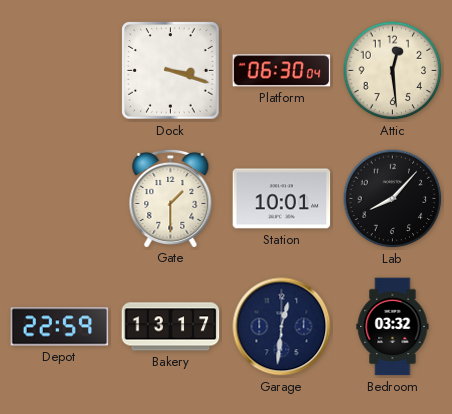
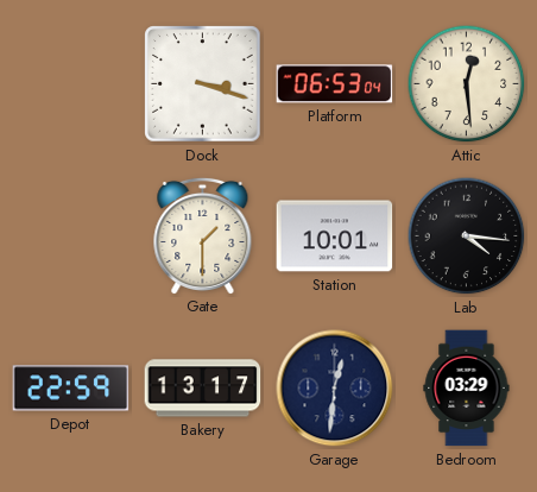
Platform: 06:30 -> 06:53
Lab: 8:07 -> 4:16
Bedroom: 03:32 -> 03:29
